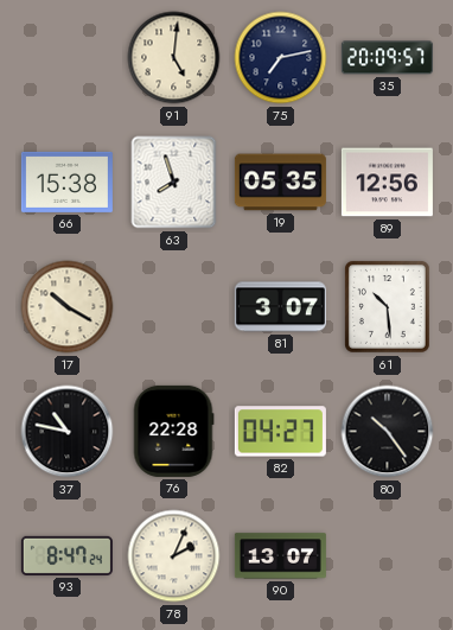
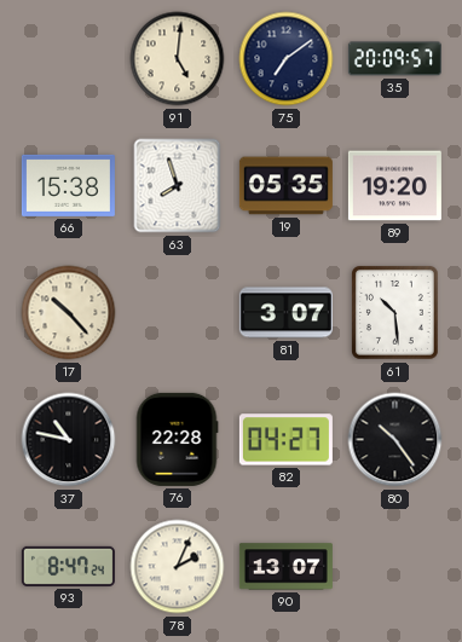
75: 7:13 -> 7:09
89: 12:56 -> 19:20
17: 10:20 -> 10:23
